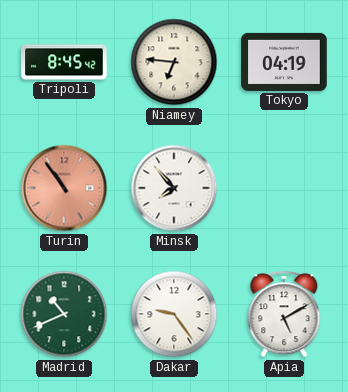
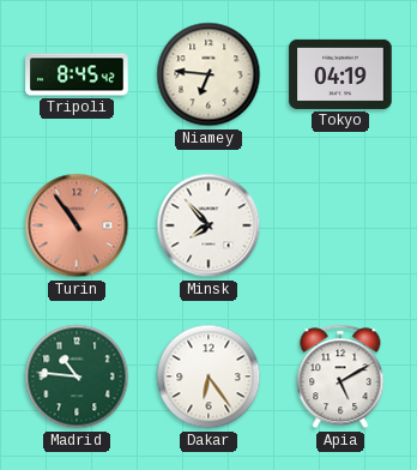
Madrid: 10:41 -> 10:46
Dakar: 9:24 -> 6:24
